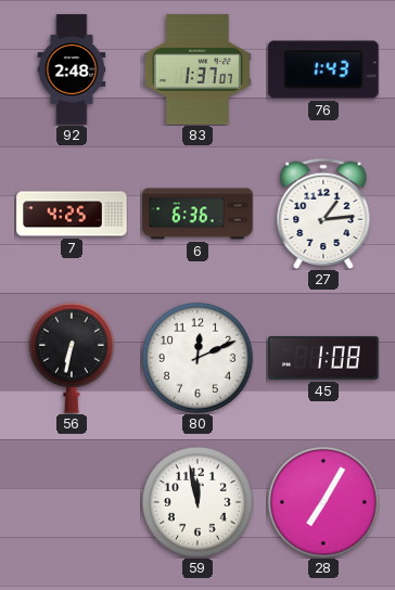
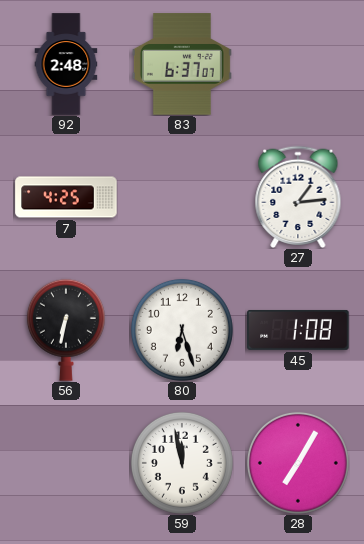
83: 1:37 -> 6:37
76: 1:43 -> none
6: 6:36 -> none
80: 12:11 -> 6:27
